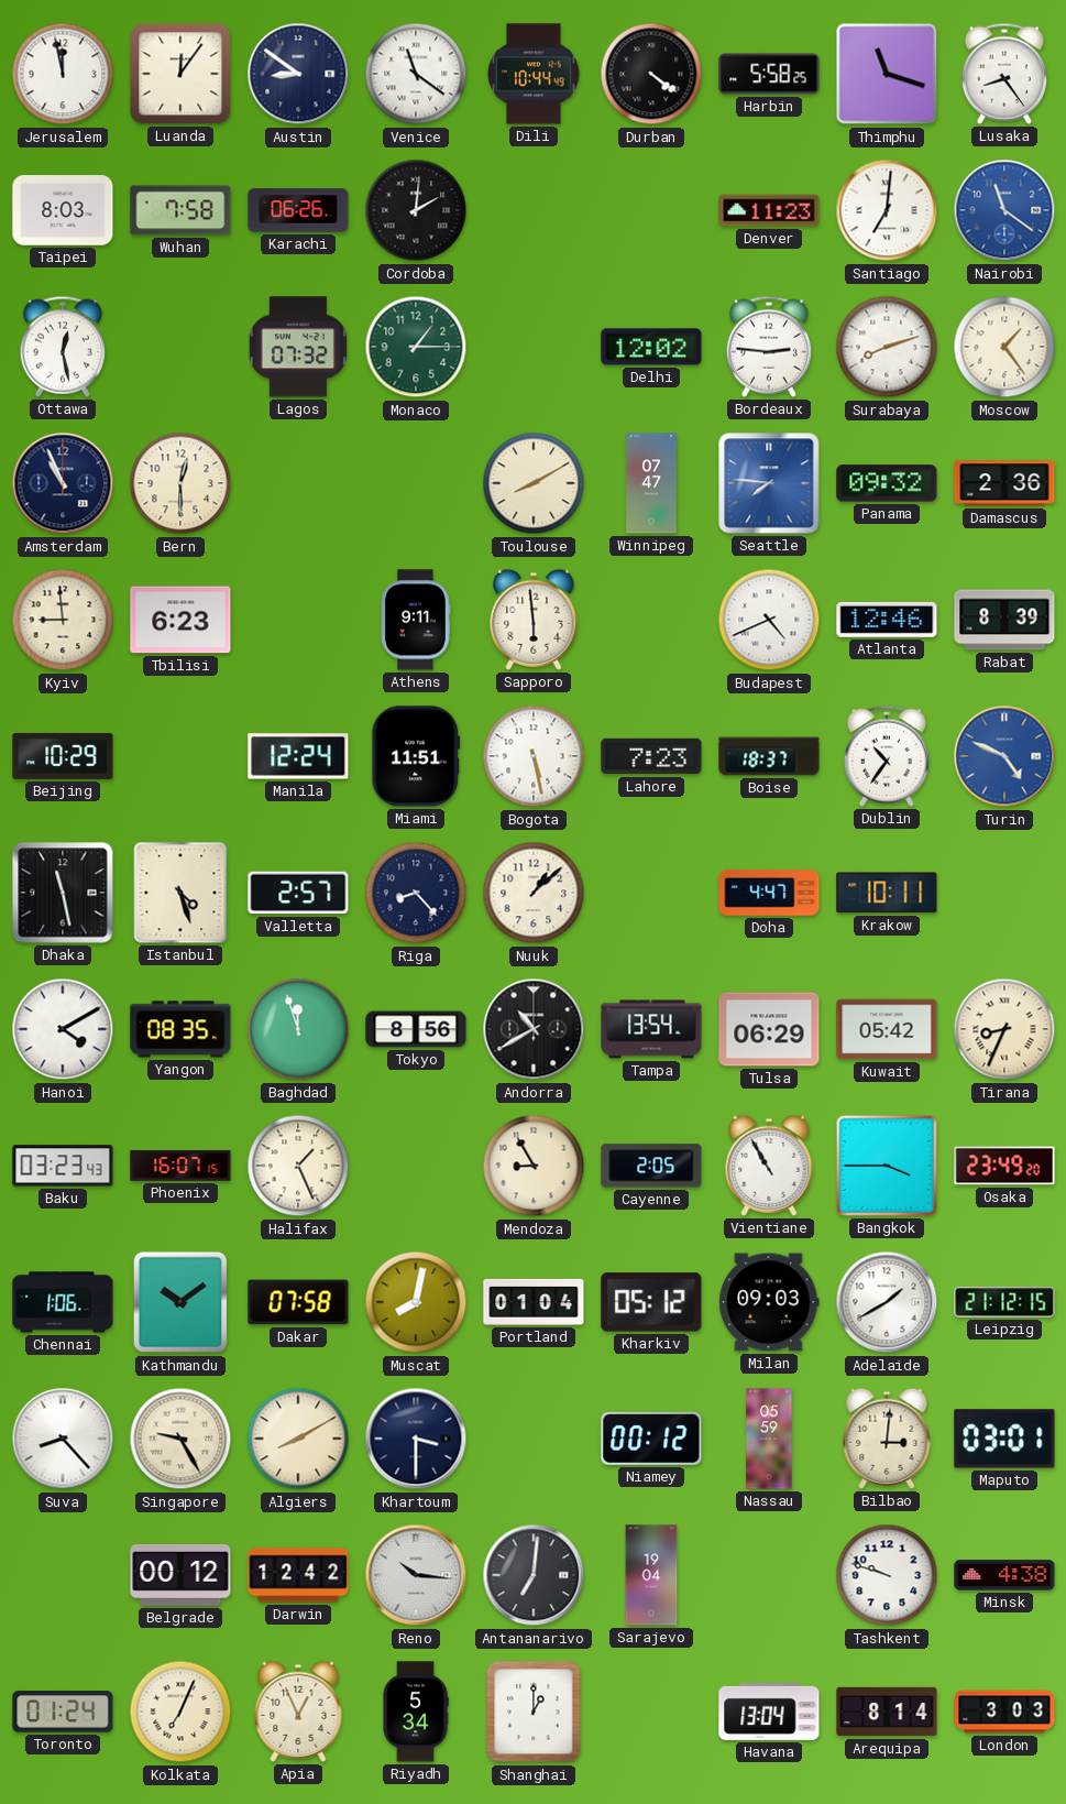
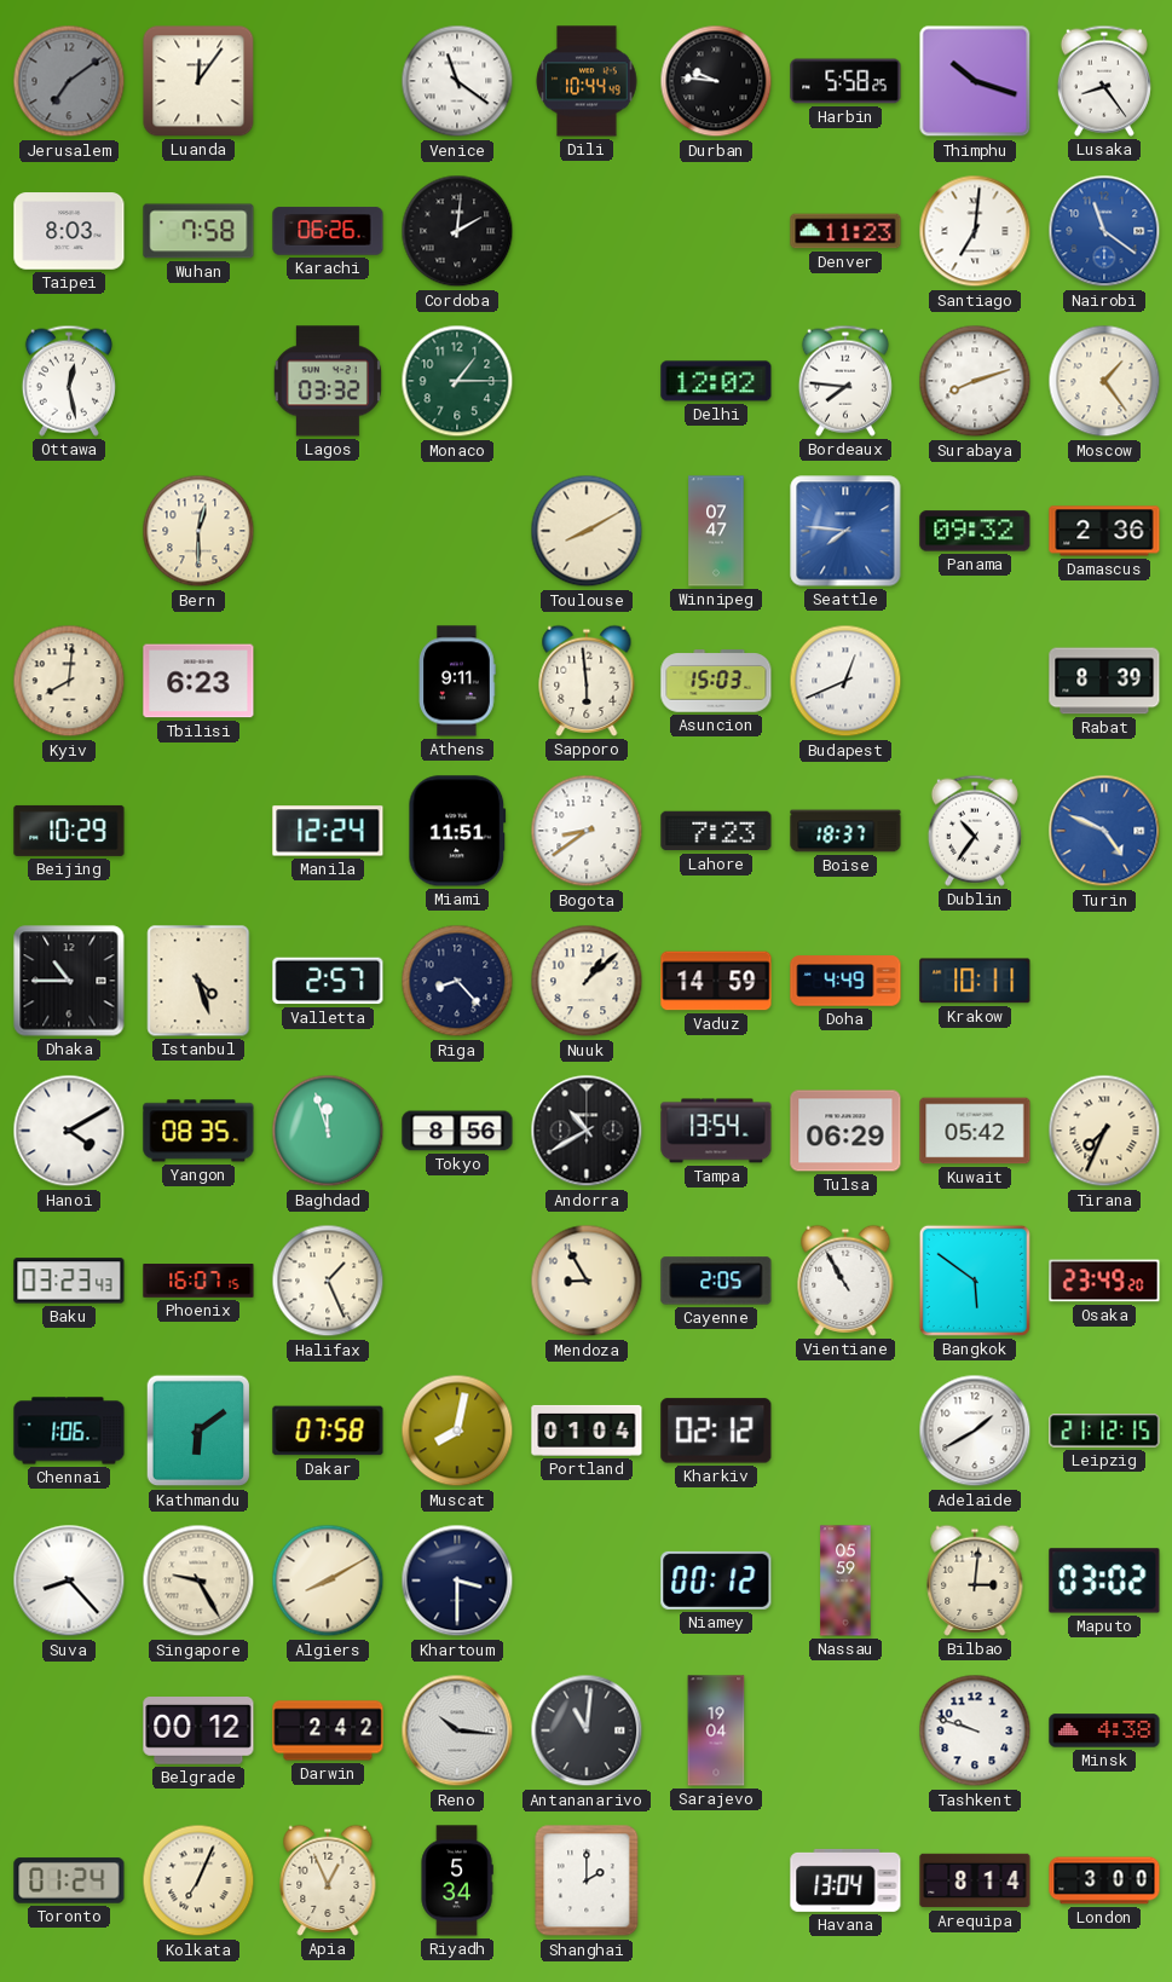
Jerusalem: 11:58 -> 7:09
Jerusalem dial: white -> grey
Austin: 8:51 -> none
Durban: 4:21 -> 9:46
Thimphu: 11:18 -> 10:18
Lagos: 07:32 -> 03:32
Bordeaux: 2:46 -> 7:46
Amsterdam: 10:56 -> none
Kyiv: 8:59 -> 8:01
Asuncion: none -> 15:03
Budapest: 4:41 -> 12:41
Atlanta: 12:46 -> none
Bogota: 5:28 -> 8:39
Dhaka: 11:28 -> 10:45
Vaduz: none -> 14:59
Doha: 4:47 -> 4:49
Tirana: 8:34 -> 7:34
Bangkok: 3:45 -> 5:51
Kathmandu: 10:09 -> 6:09
Kharkiv: 05:12 -> 02:12
Milan: 09:03 -> none
Maputo: 03:01 -> 03:02
Darwin: 12:42 -> 2:42
Antananarivo: 7:01 -> 11:01
Shanghai: 1:00 -> 2:00
London: 3:03 -> 3:00
